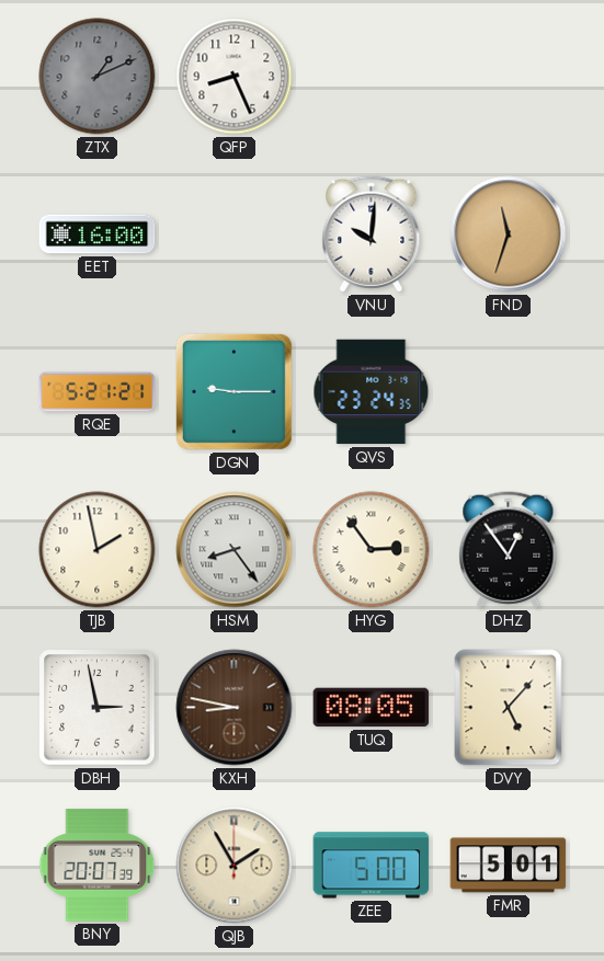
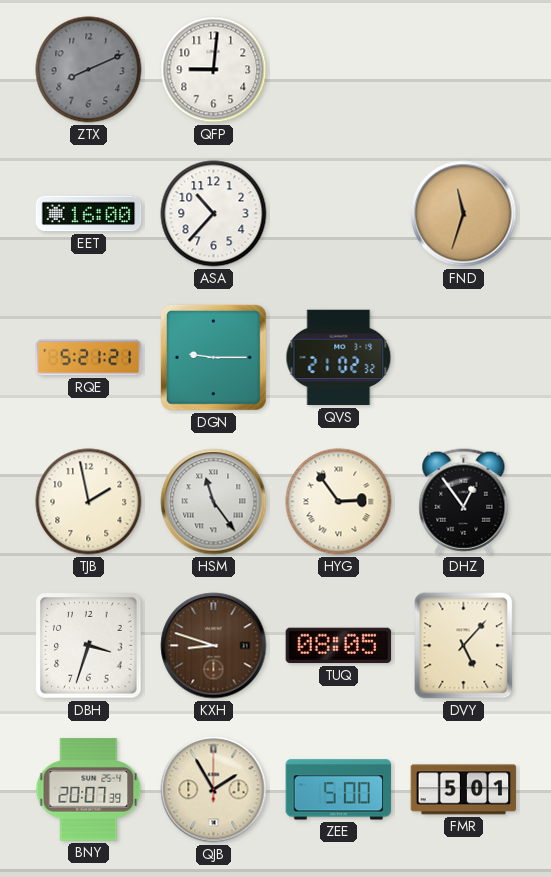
ZTX: 1:11 -> 8:11
QFP: 8:26 -> 9:01
ASA: none -> 10:37
VNU: 10:01 -> none
QVS: 23:24 -> 21:02
HSM: 8:24 -> 11:24
DBH: 2:58 -> 3:33
KXH: 8:47 -> 8:48
